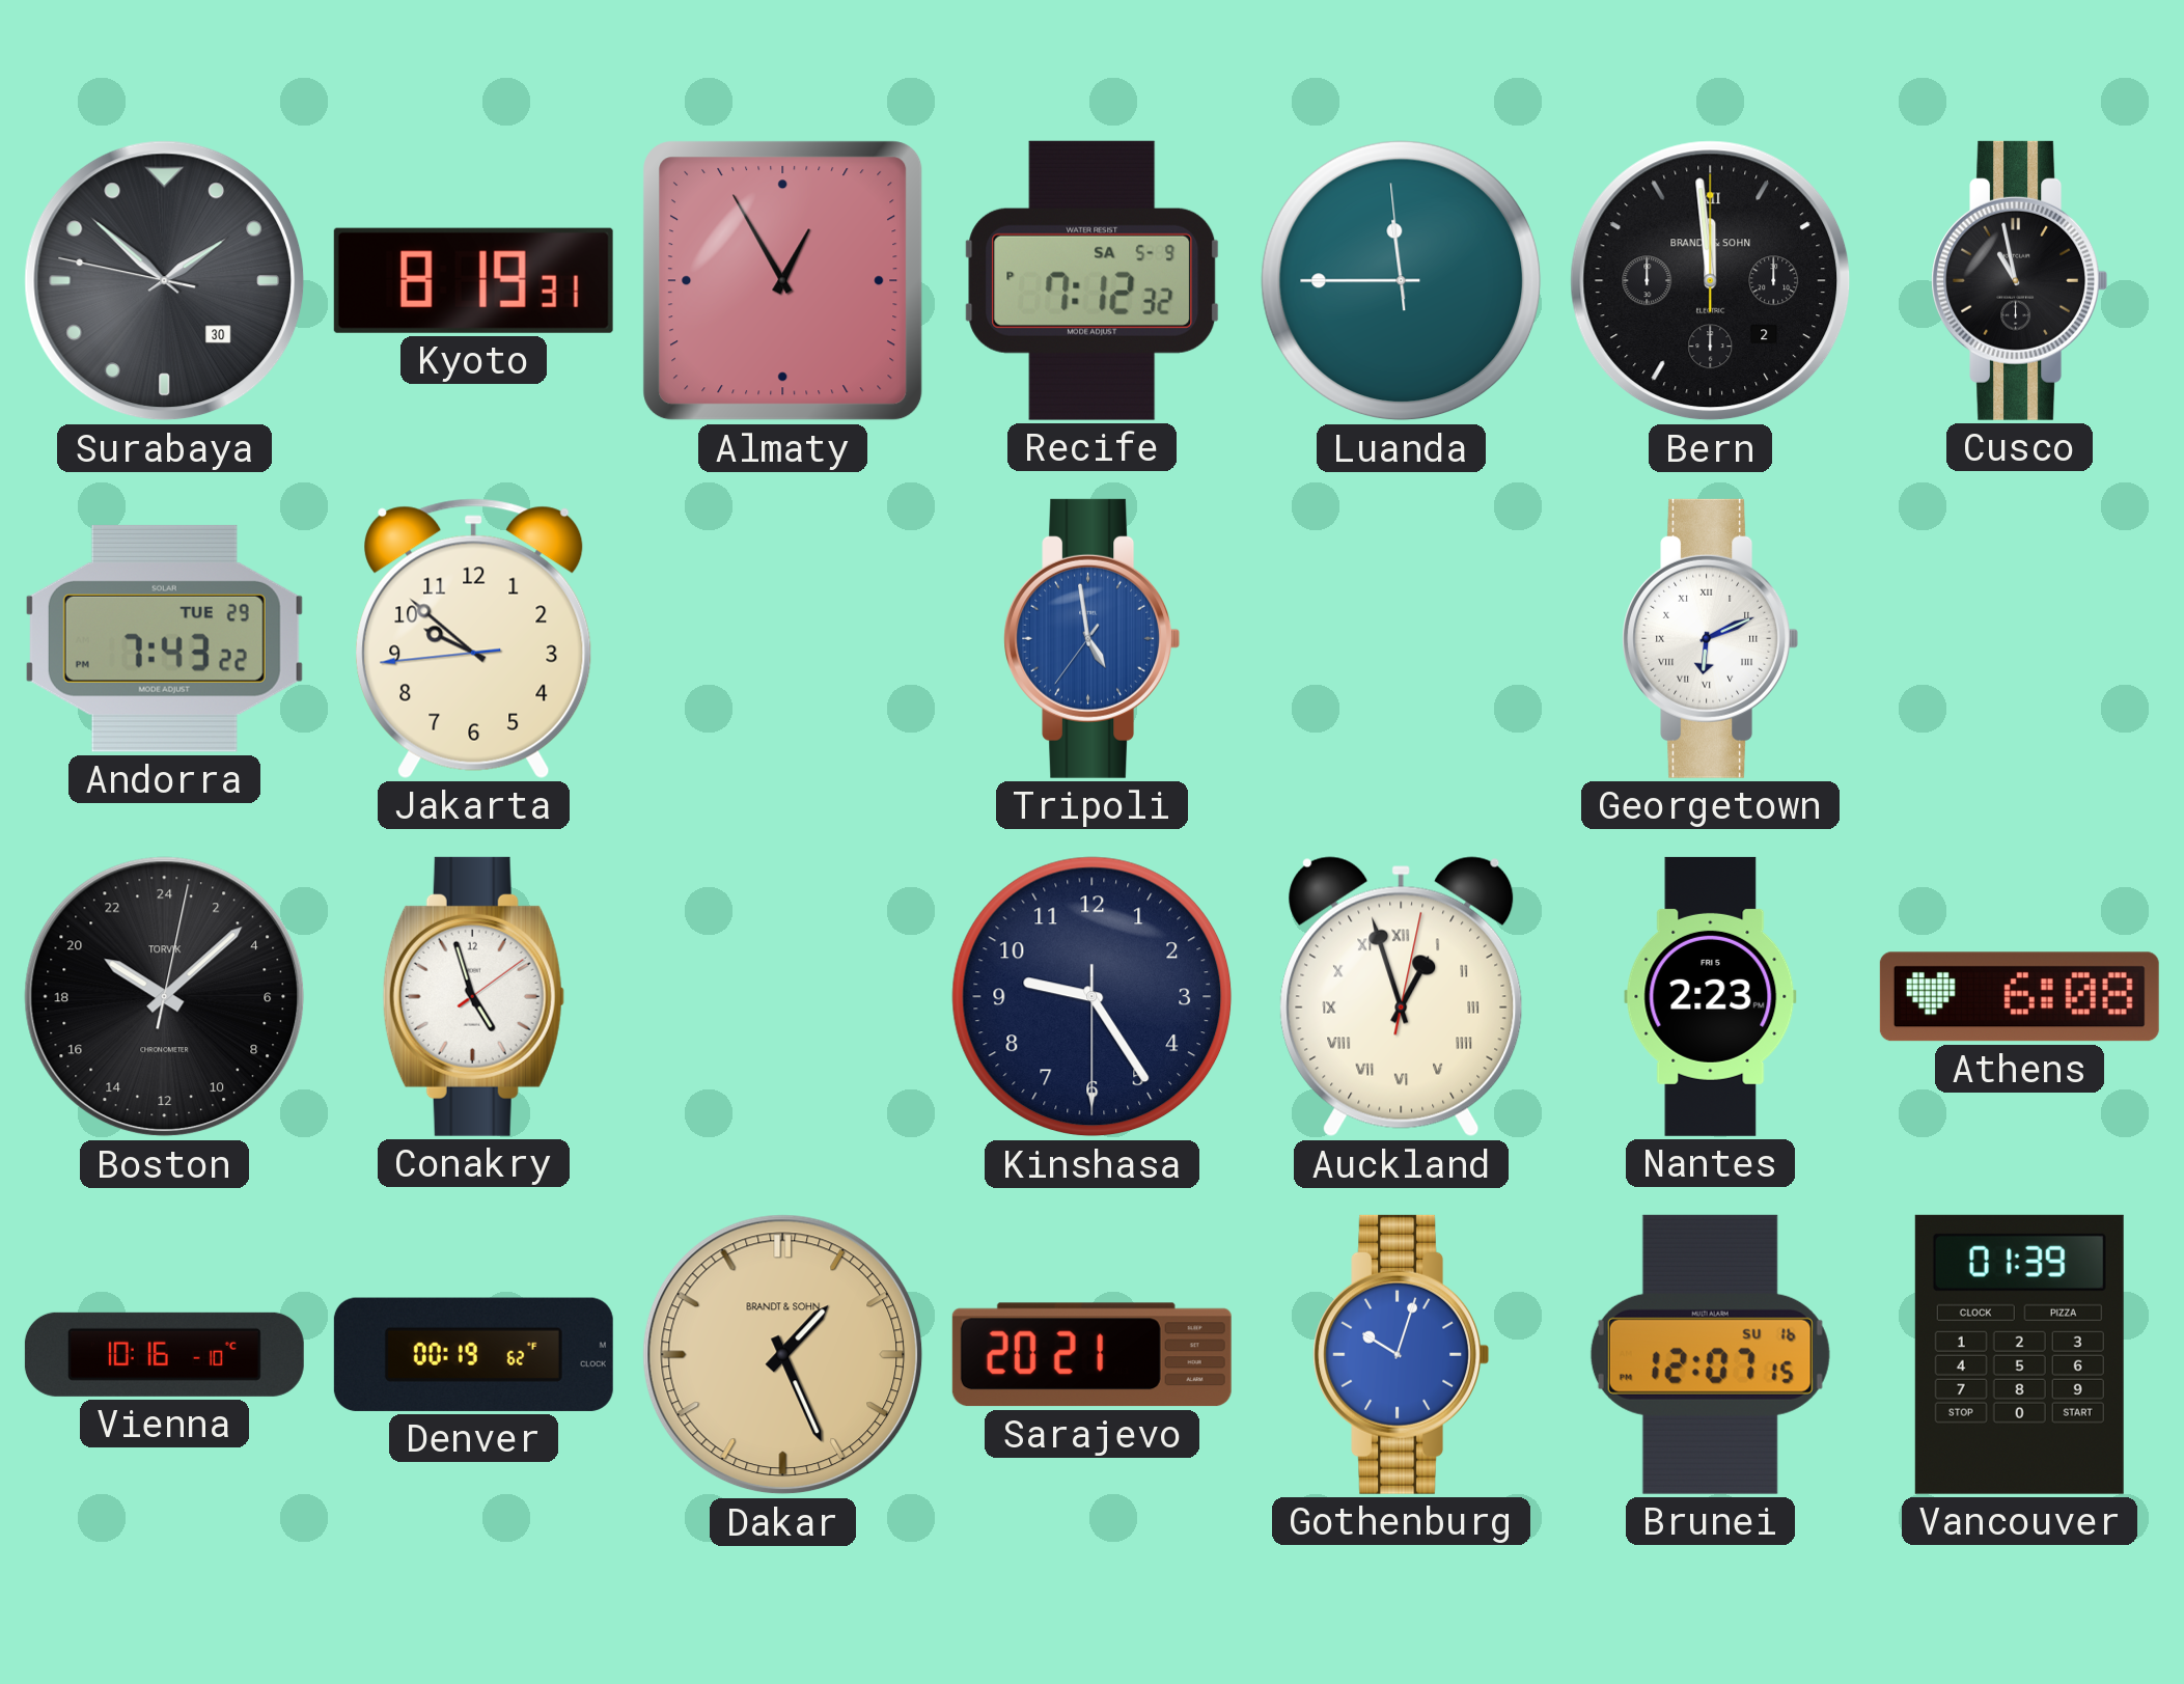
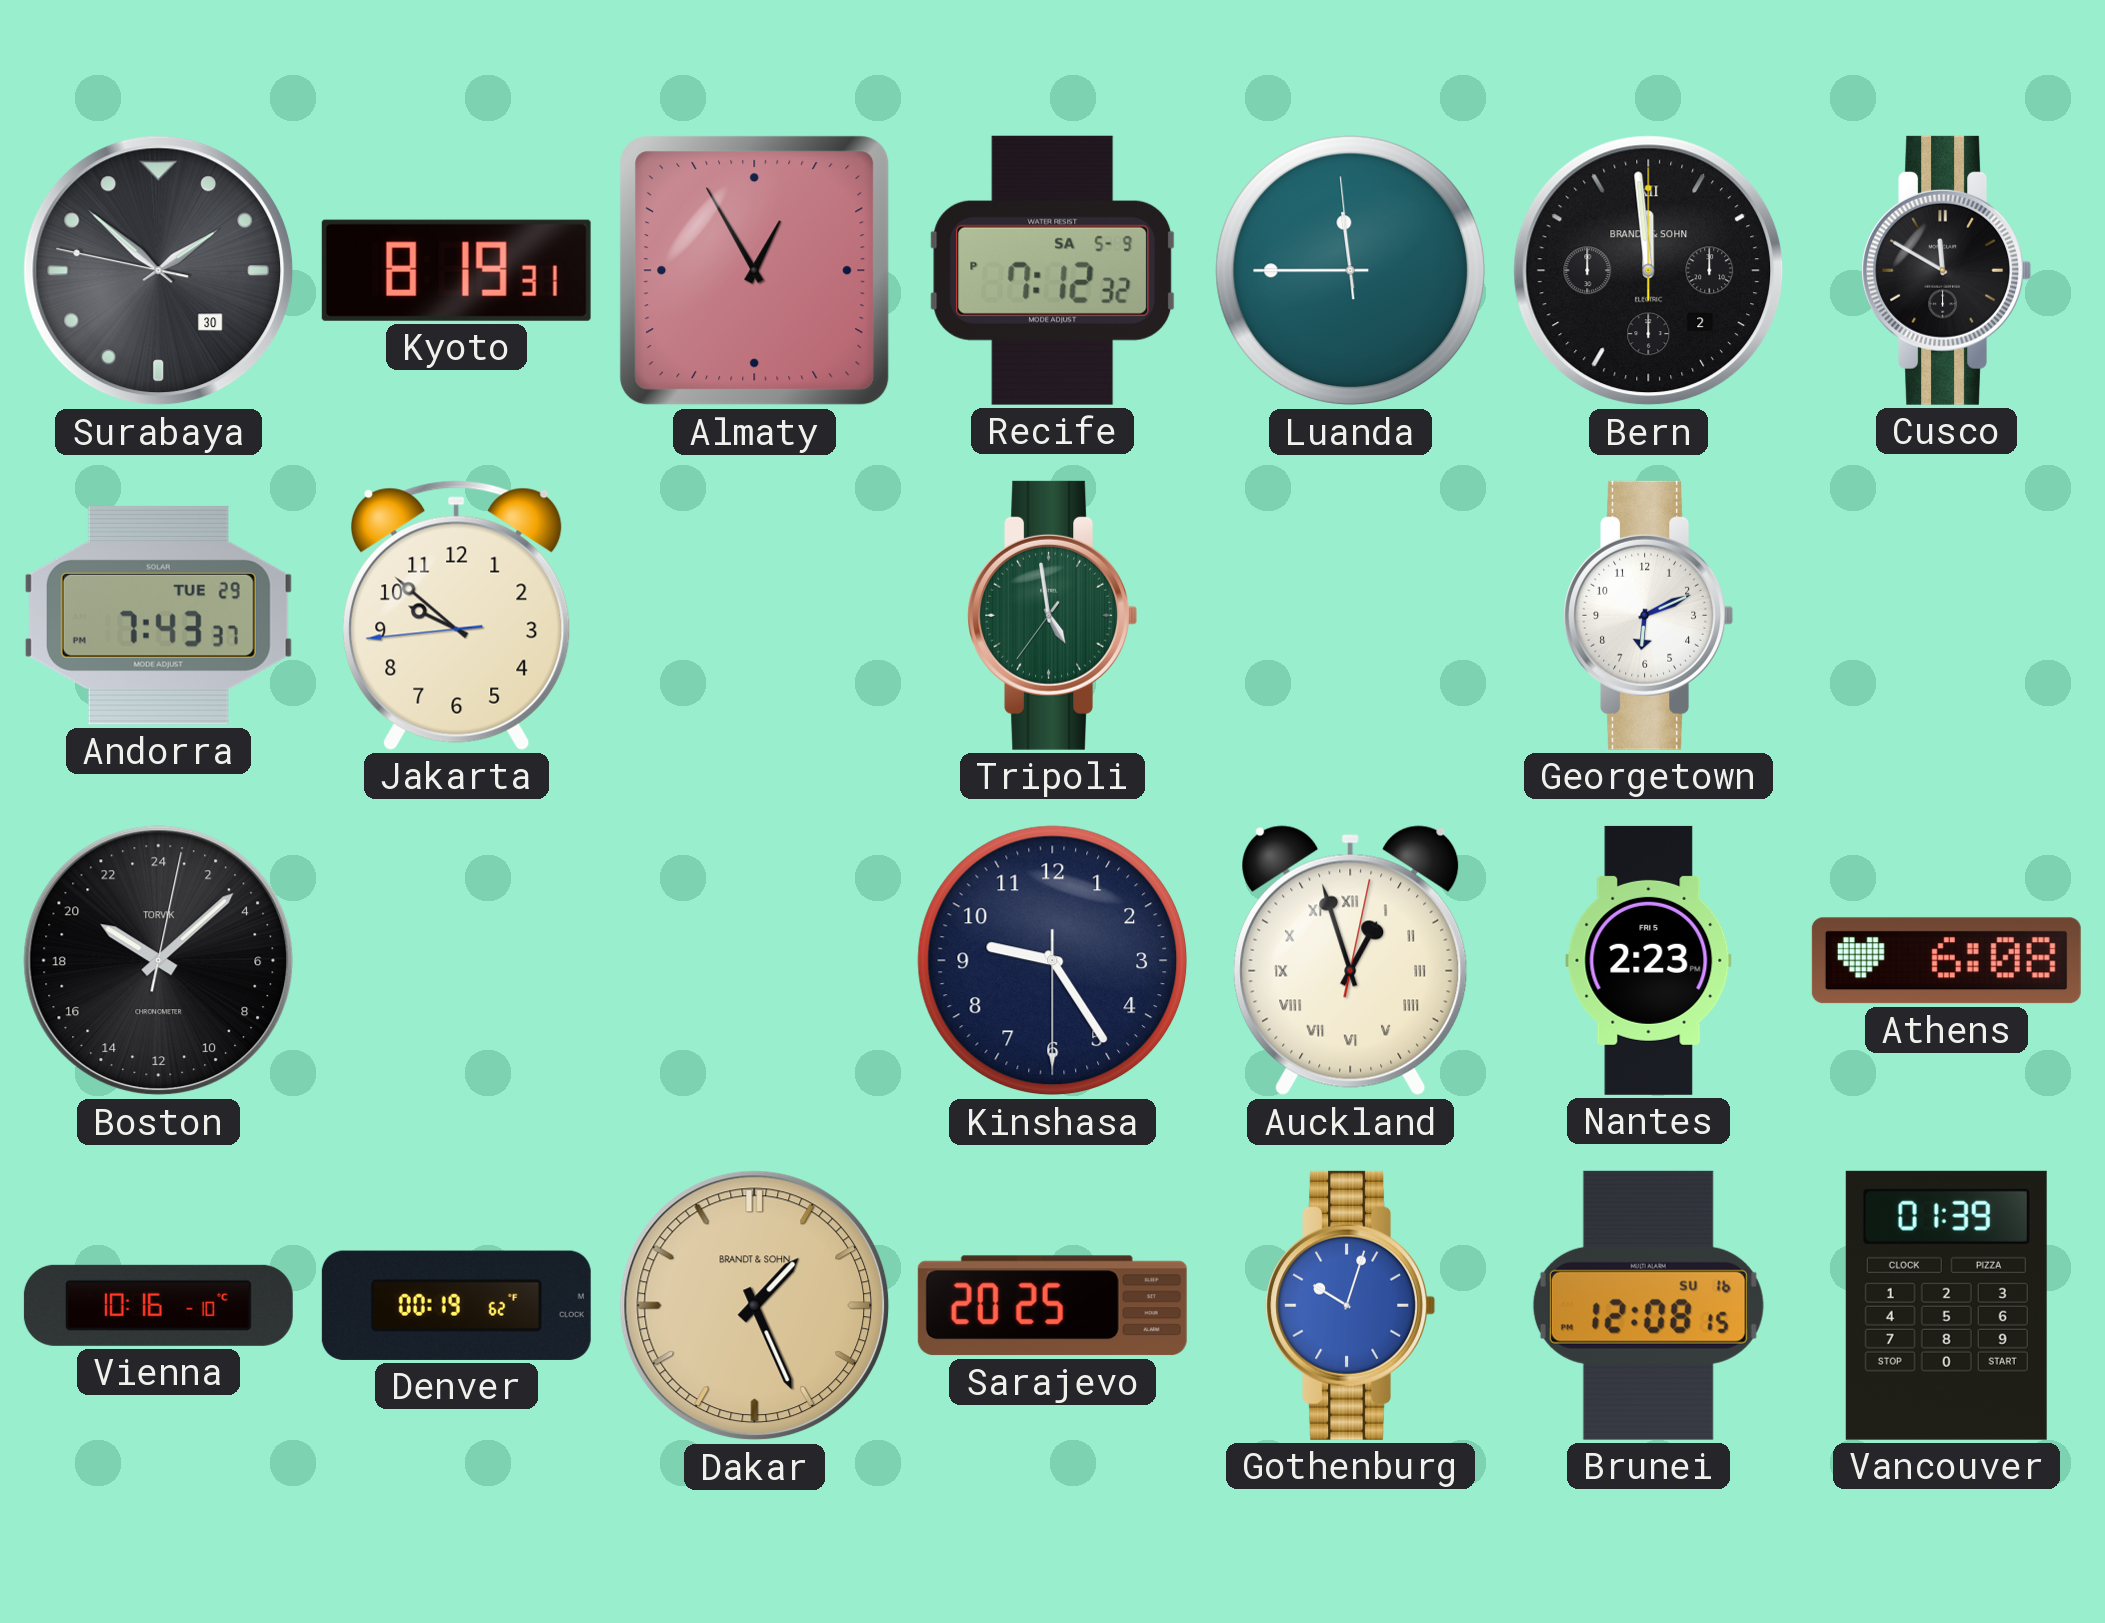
Cusco: 10:58 -> 11:50
Andorra: 7:43:22 -> 7:43:37
Tripoli dial: blue -> green
Georgetown numerals: Roman -> Arabic
Conakry: 4:57 -> none
Sarajevo: 20:21 -> 20:25
Brunei: 12:07 -> 12:08
